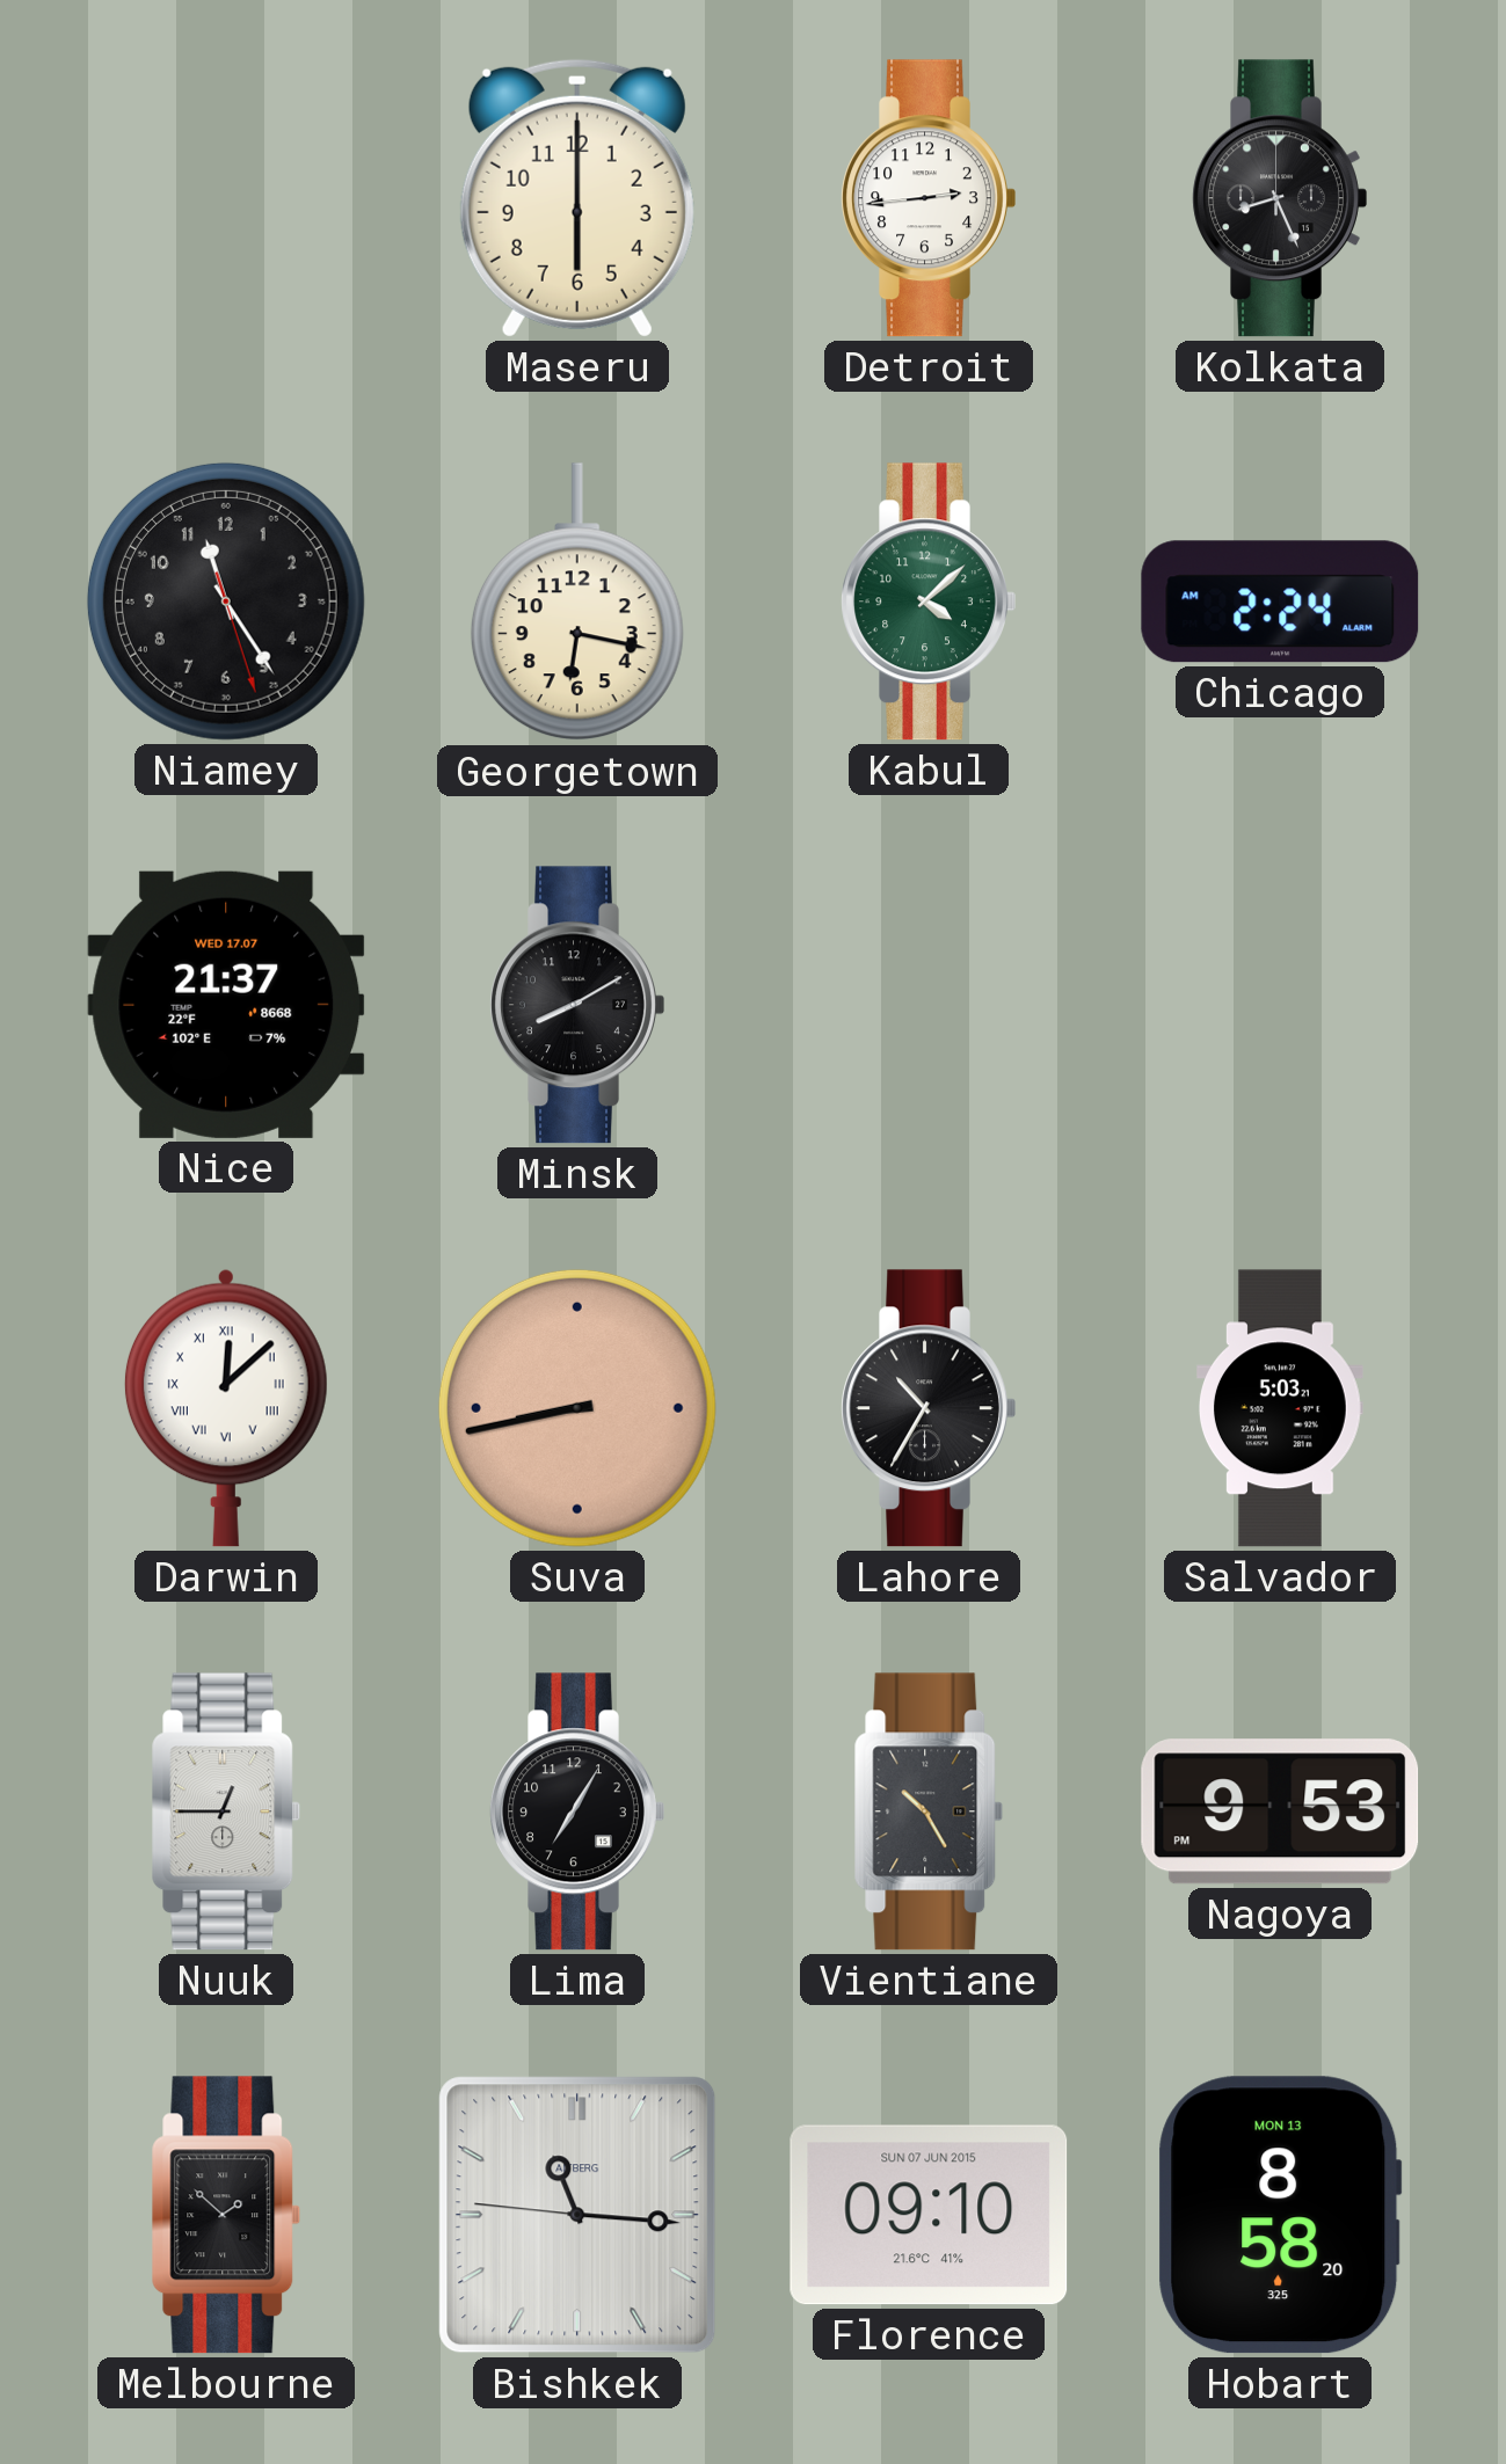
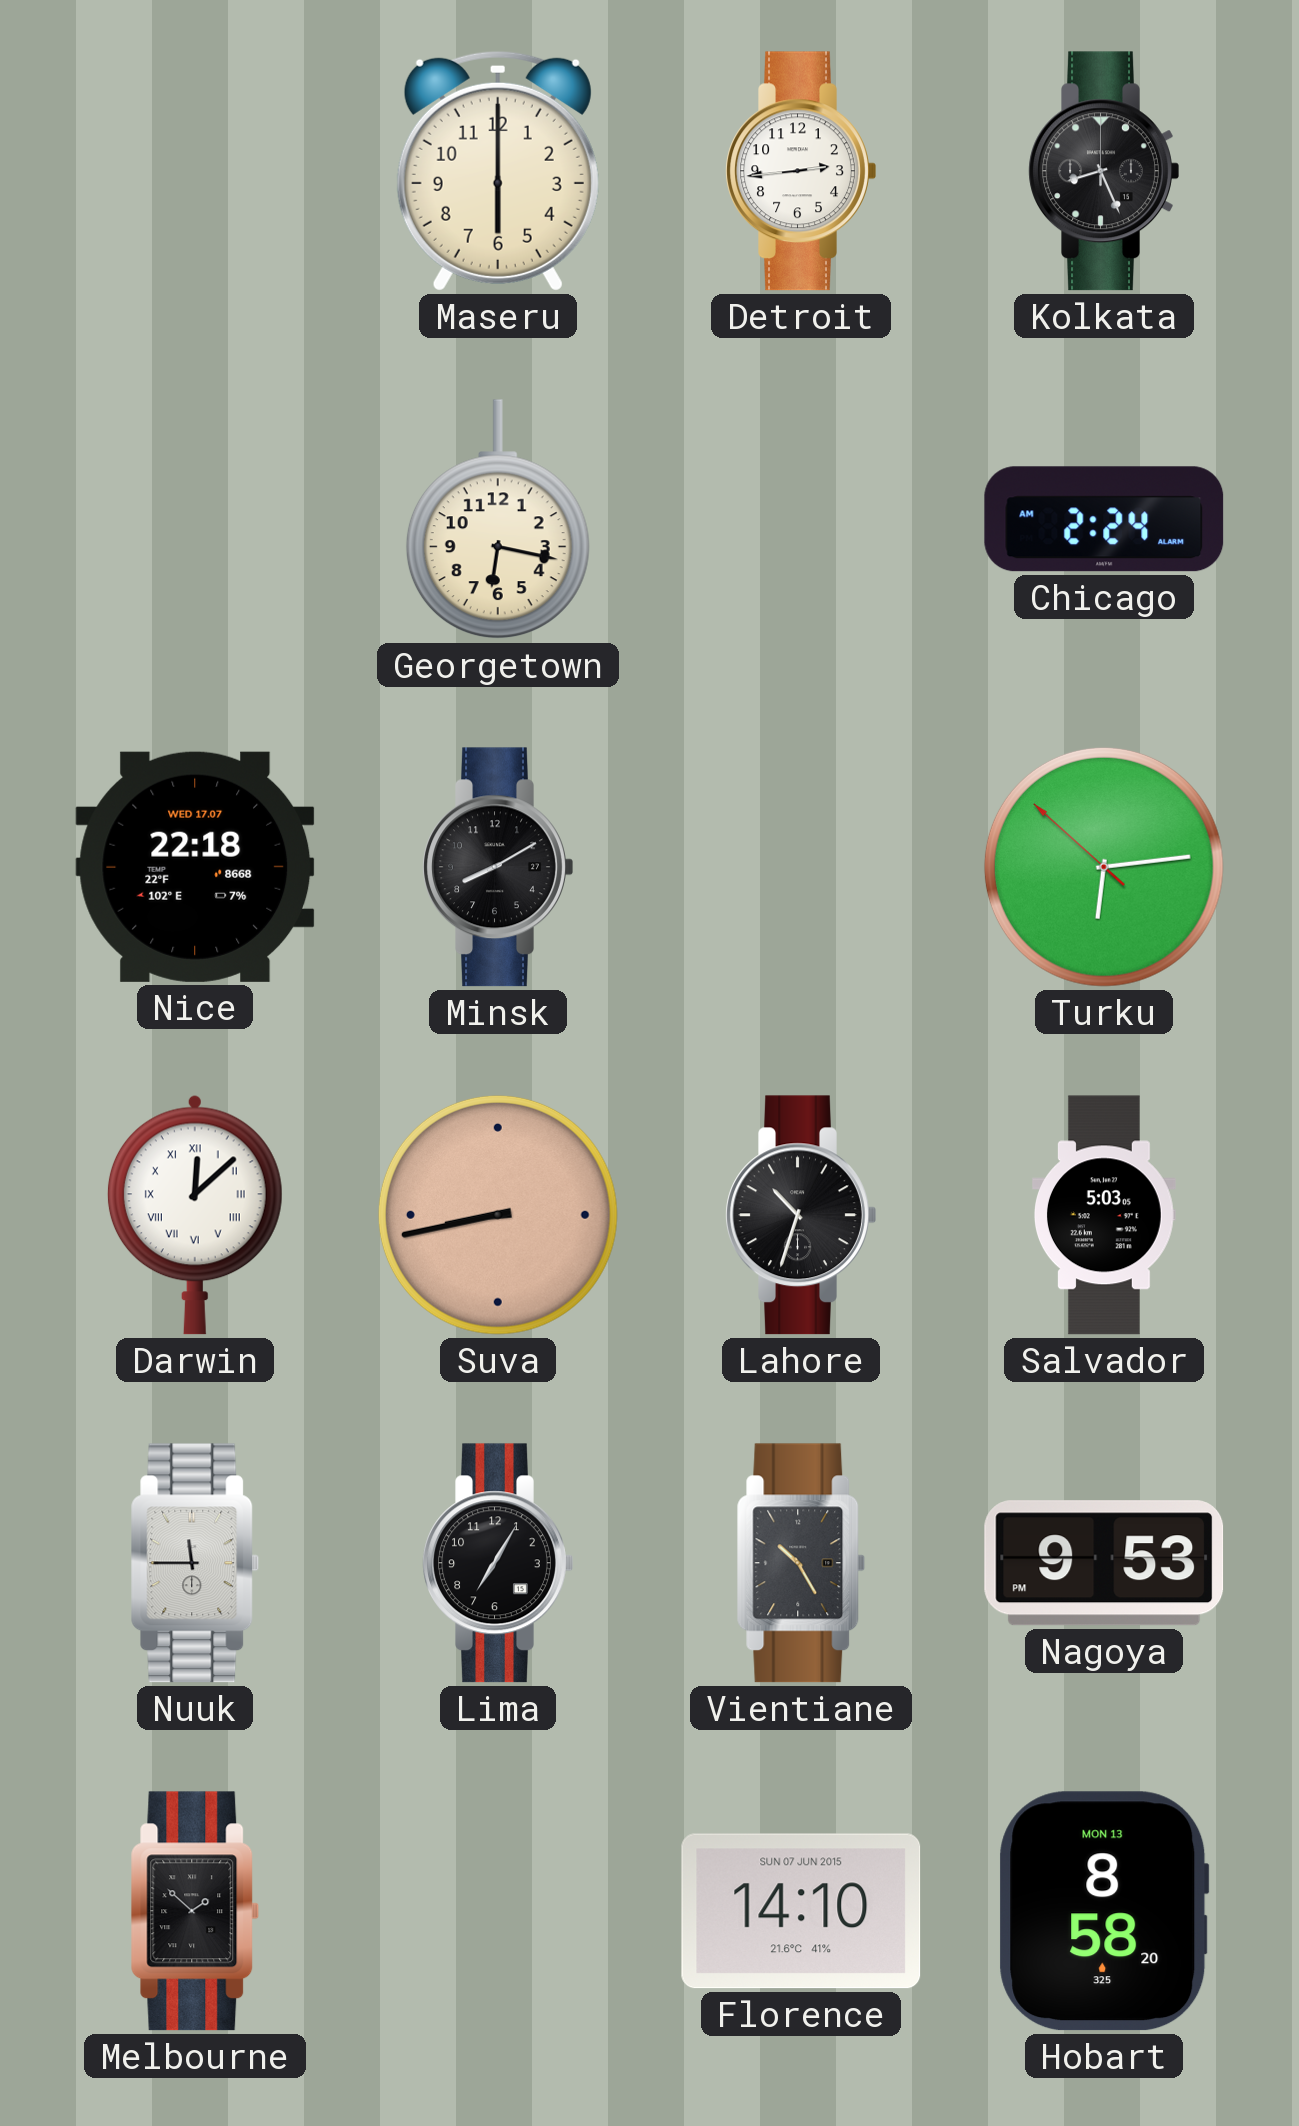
Niamey: 11:24 -> none
Kabul: 4:08 -> none
Nice: 21:37 -> 22:18
Turku: none -> 6:13
Lahore: 10:35 -> 10:33
Salvador: 5:03:21 -> 5:03:05
Nuuk: 12:45 -> 11:45
Bishkek: 11:15 -> none
Florence: 09:10 -> 14:10
